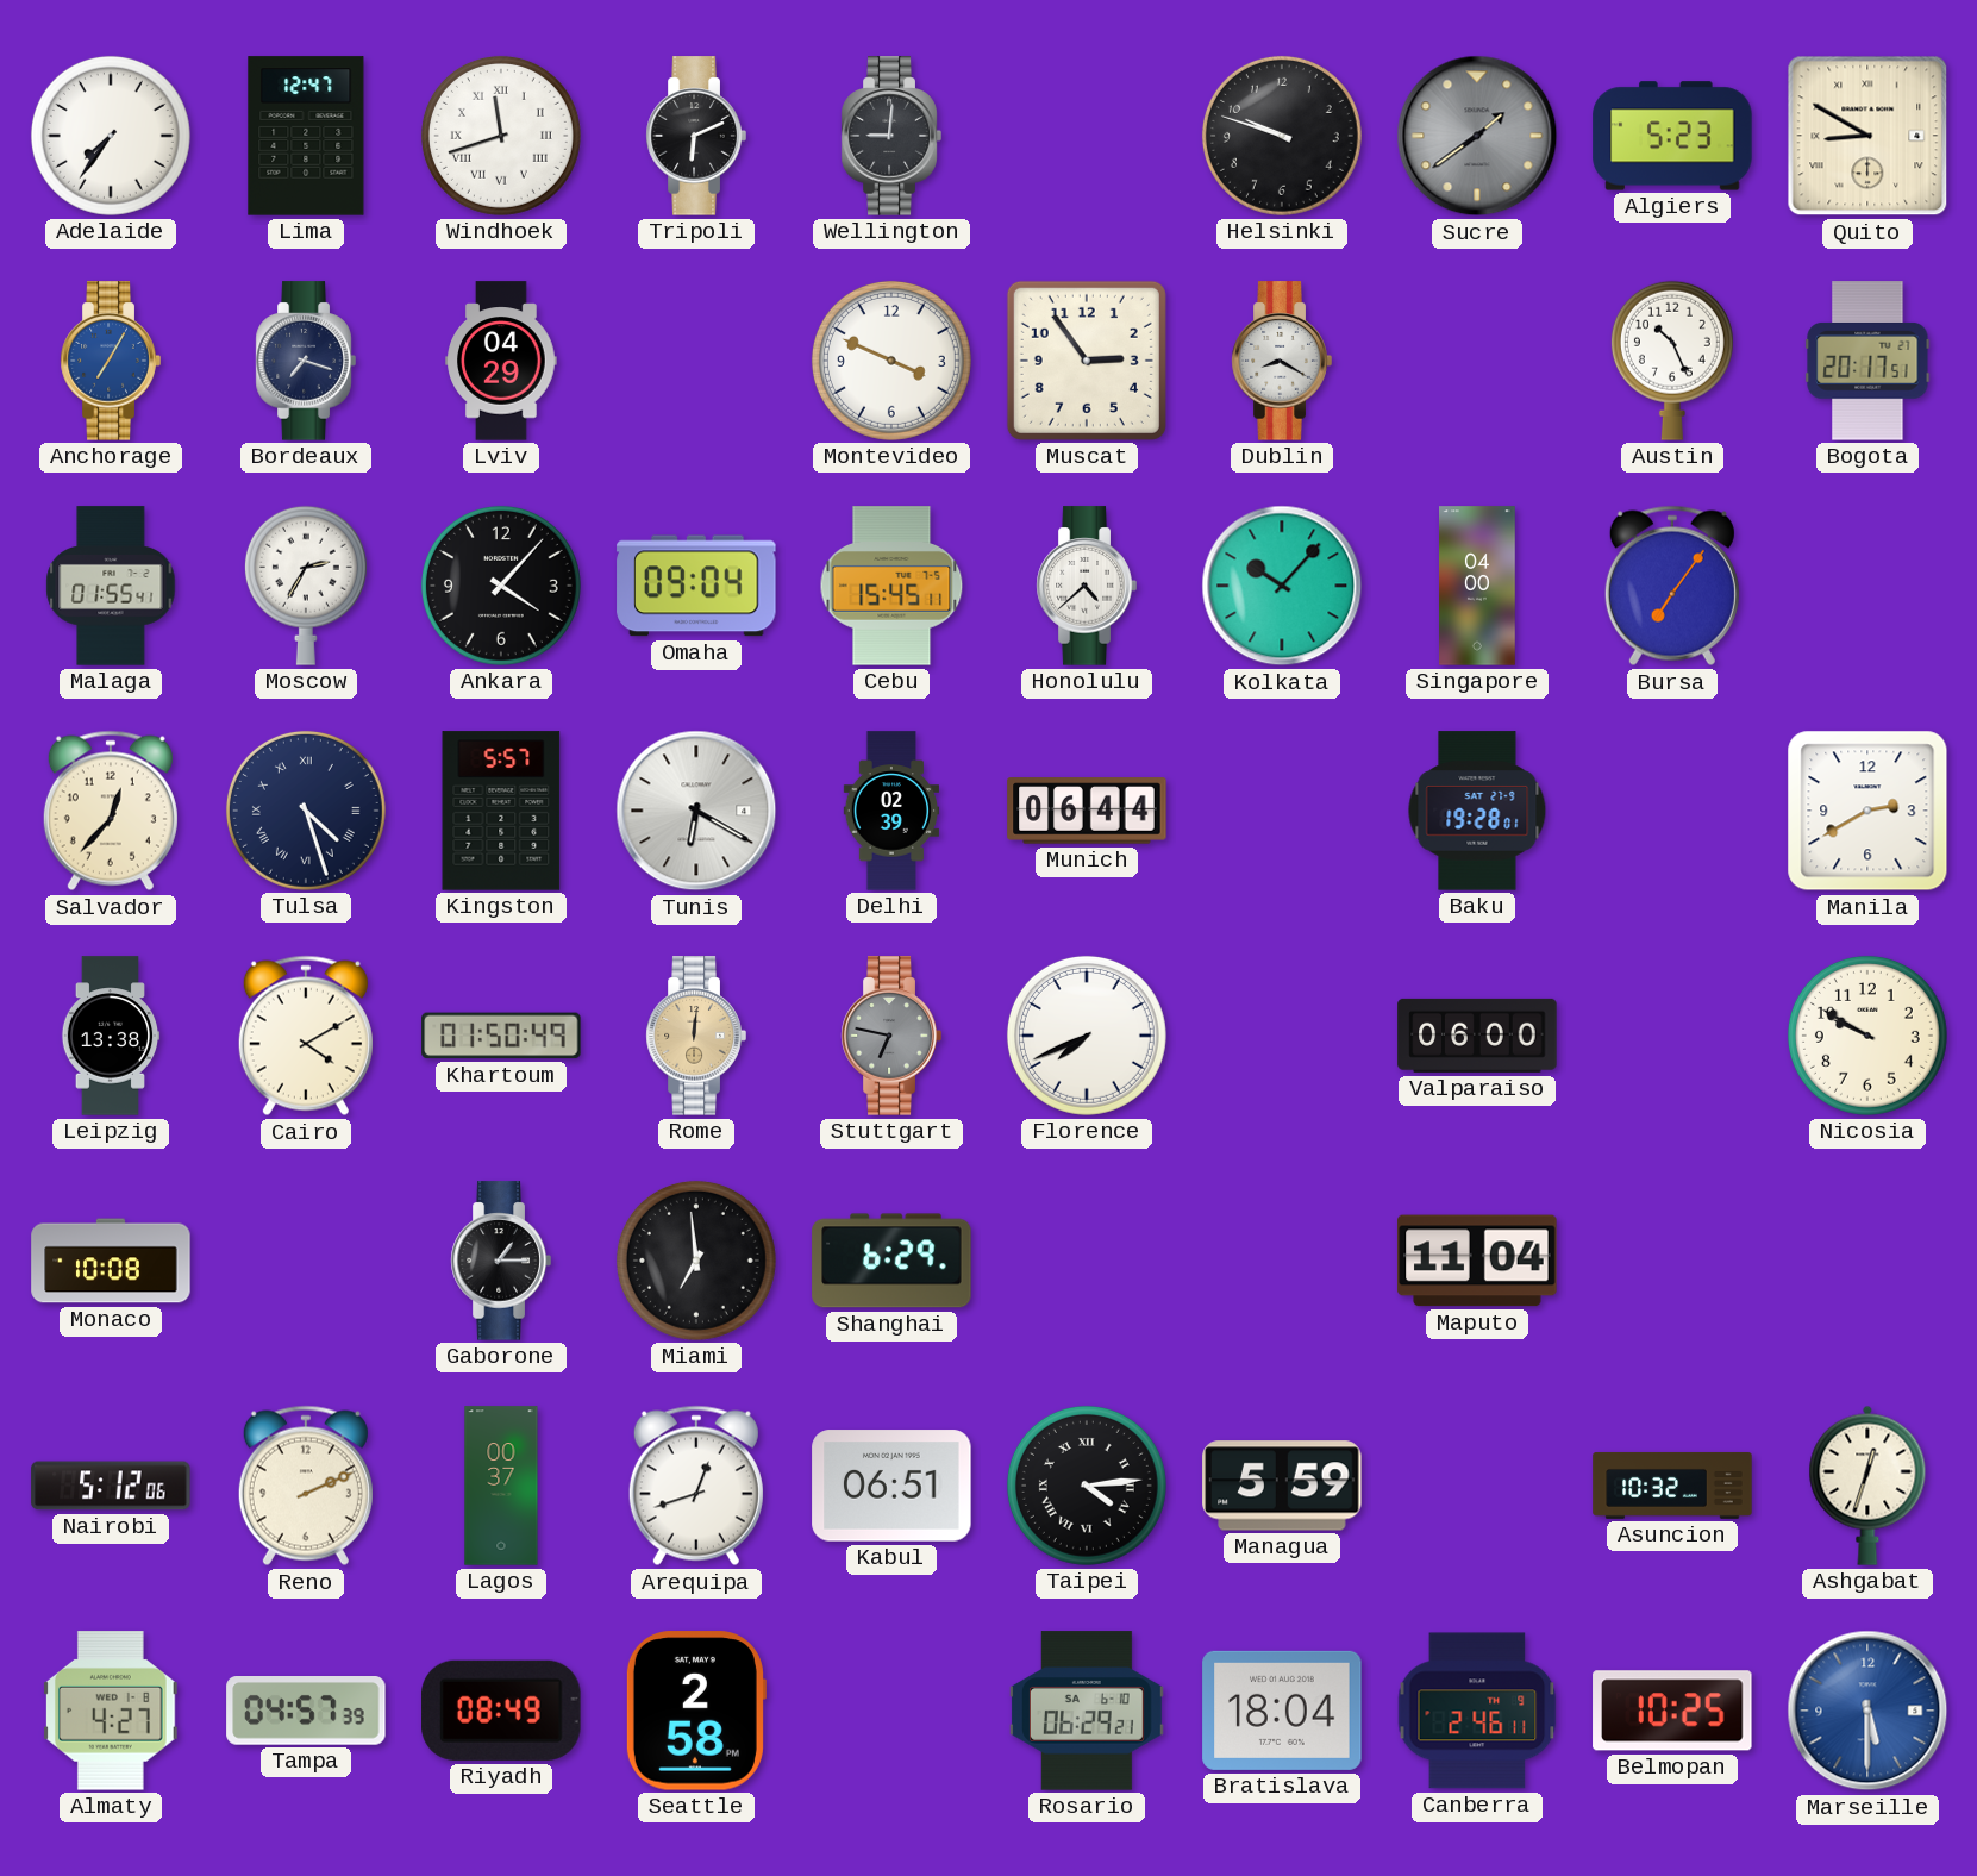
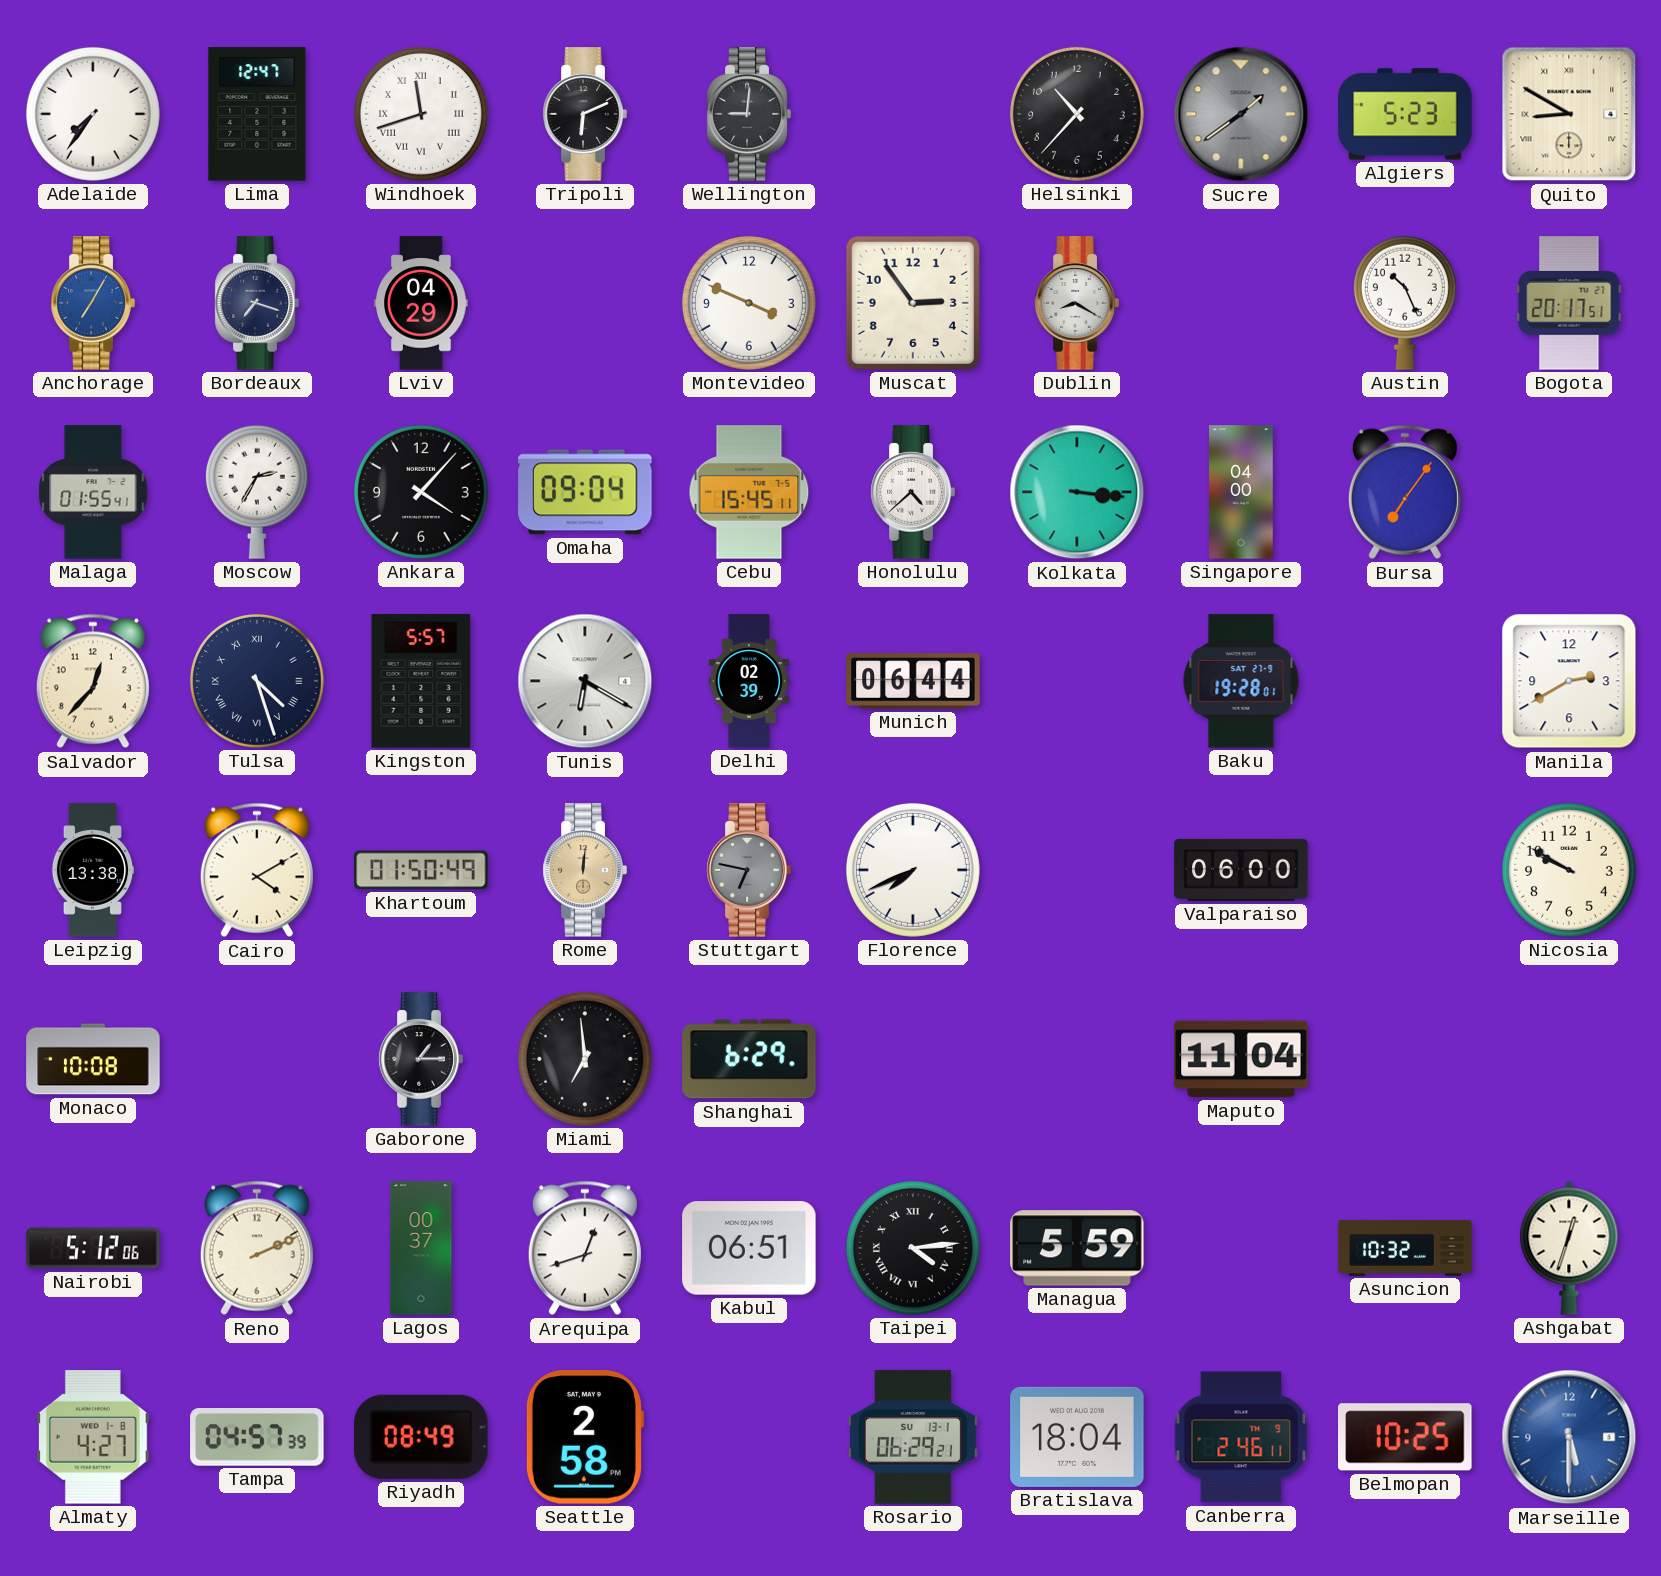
Helsinki: 9:48 -> 10:37
Kolkata: 10:07 -> 3:16
Rosario date: SA 6-10 -> SU 13-1
